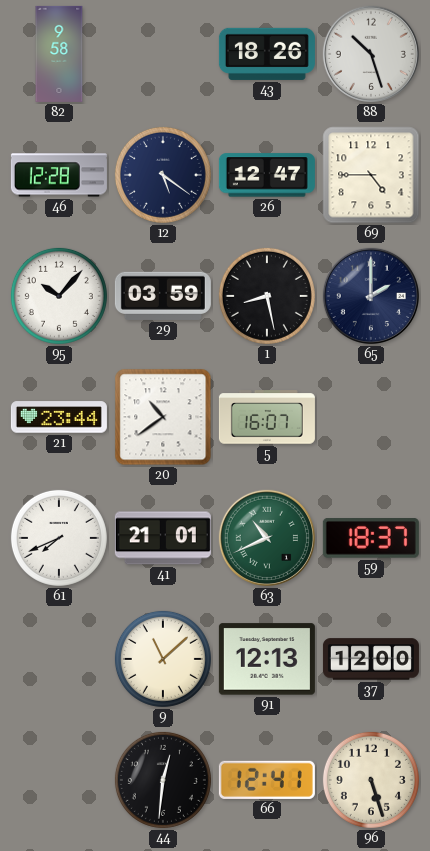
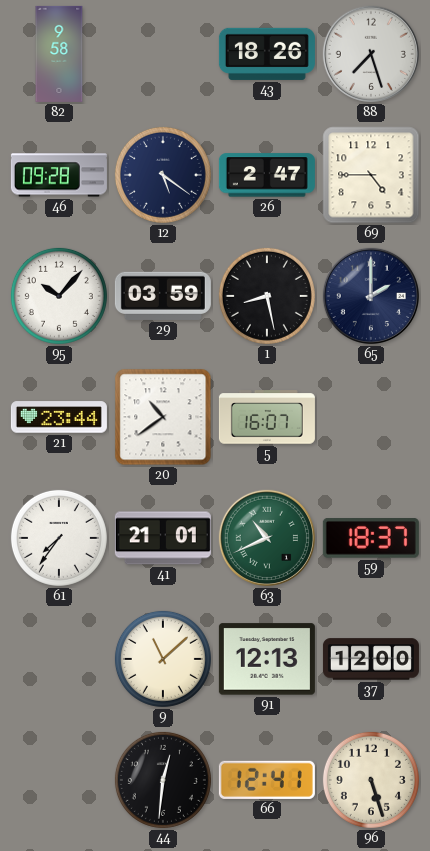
88: 10:27 -> 7:27
46: 12:28 -> 09:28
26: 12:47 -> 2:47
61: 7:41 -> 7:36
